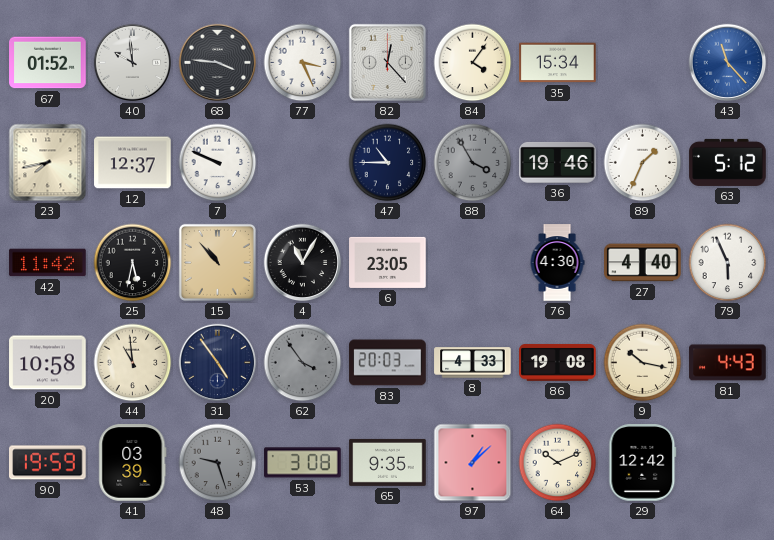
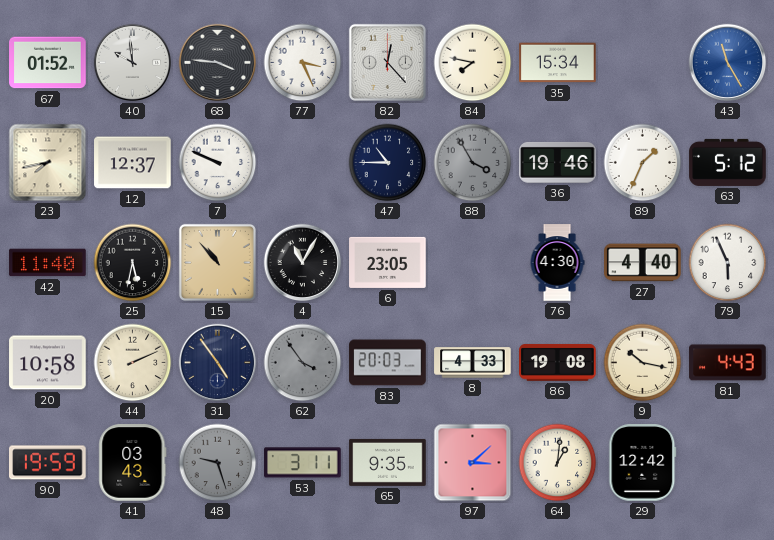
84: 4:06 -> 7:47
43: 11:23 -> 11:25
42: 11:42 -> 11:40
44: 10:59 -> 2:11
41: 03:39 -> 03:43
53: 3:08 -> 3:11
97: 1:08 -> 3:08
64: 10:11 -> 1:01
